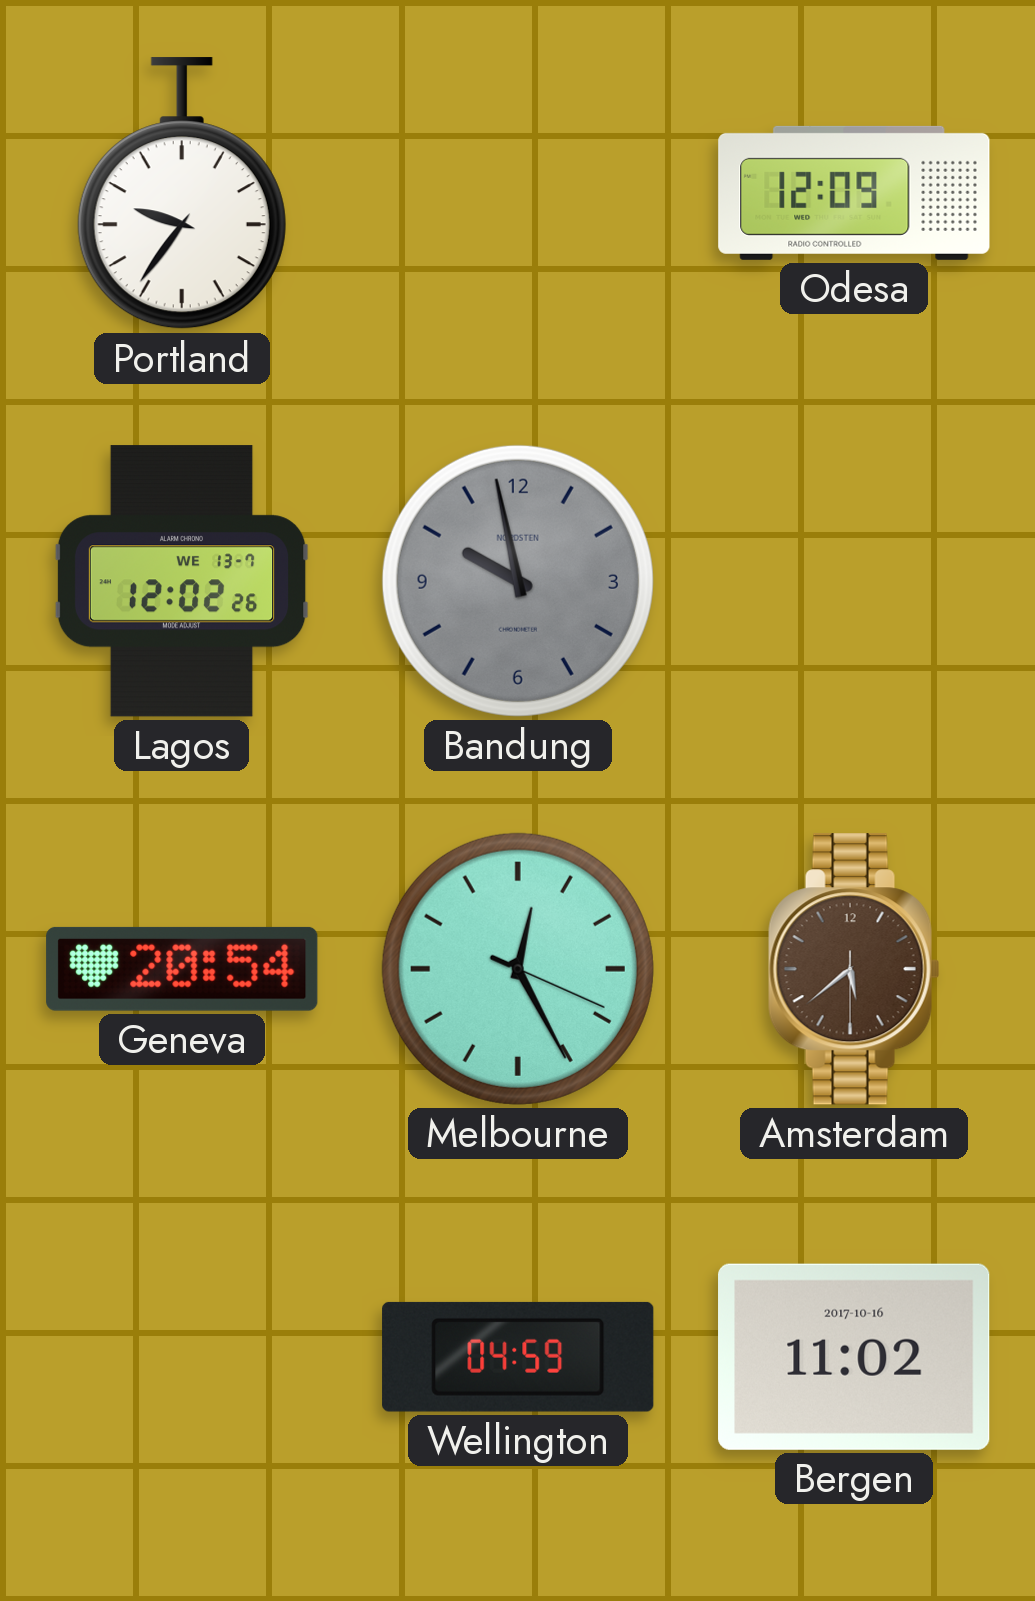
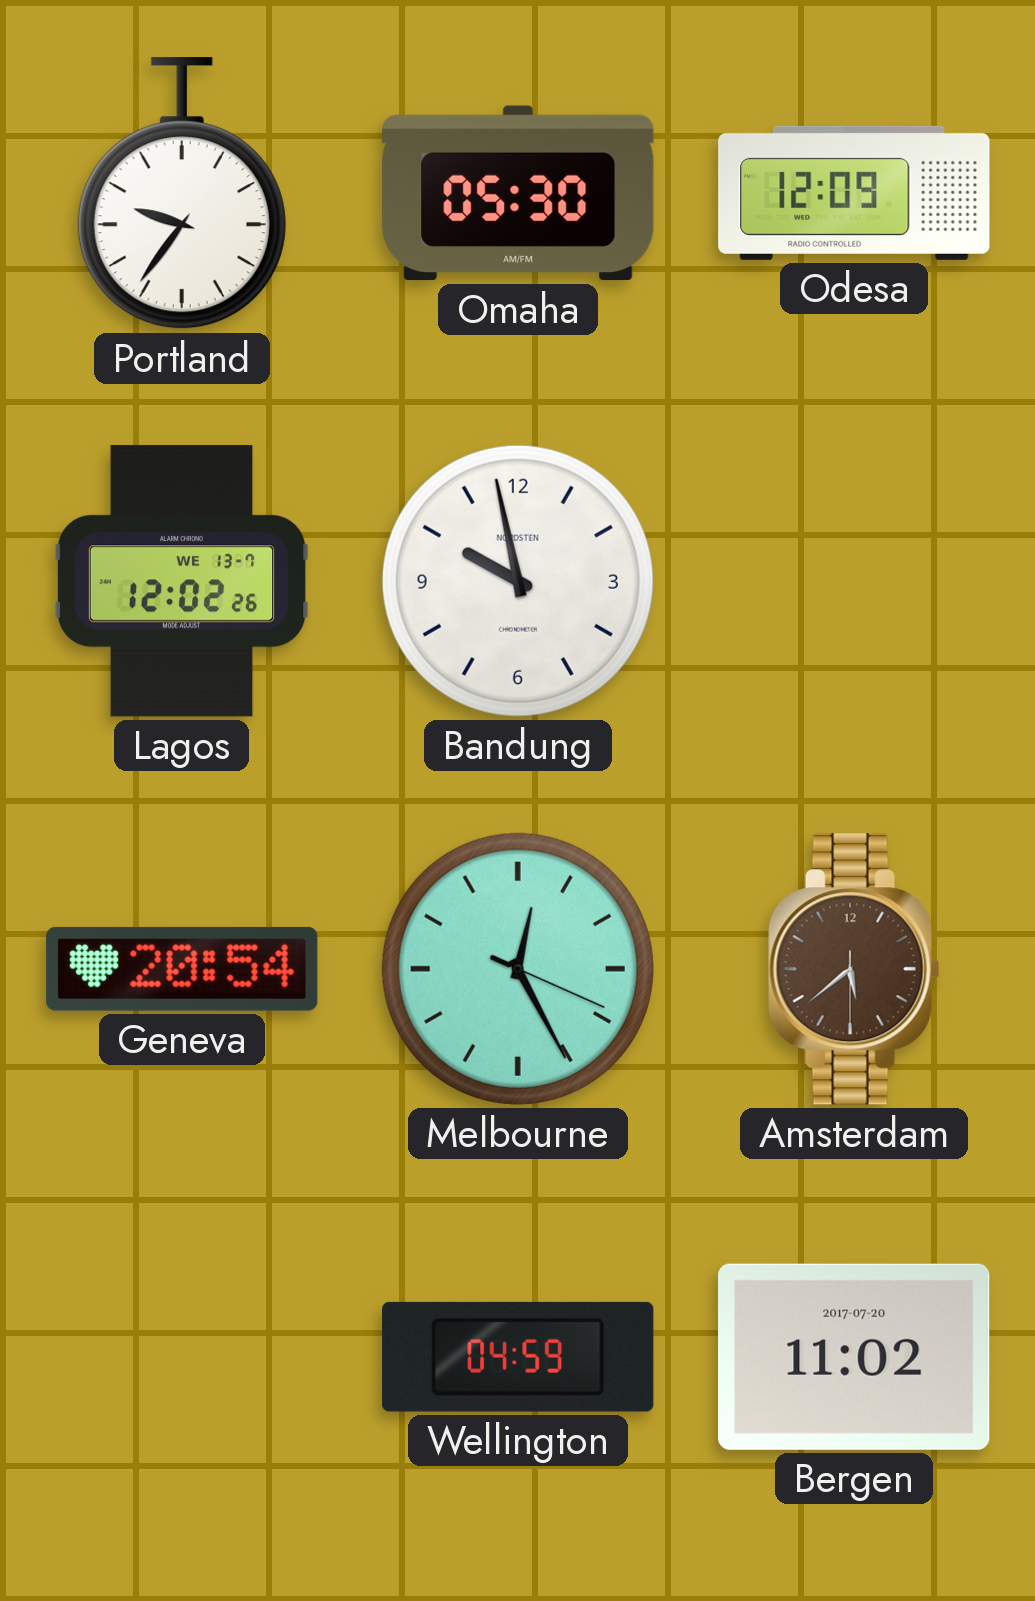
Omaha: none -> 05:30
Bandung dial: grey -> white
Bergen date: 2017-10-16 -> 2017-07-20
